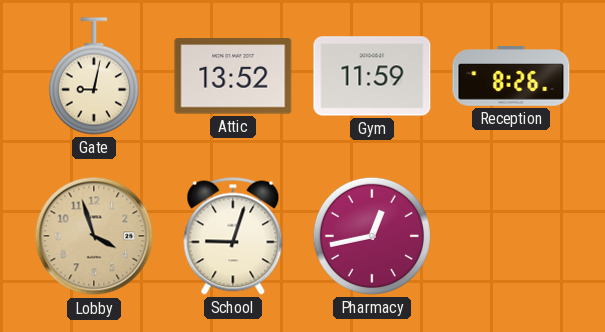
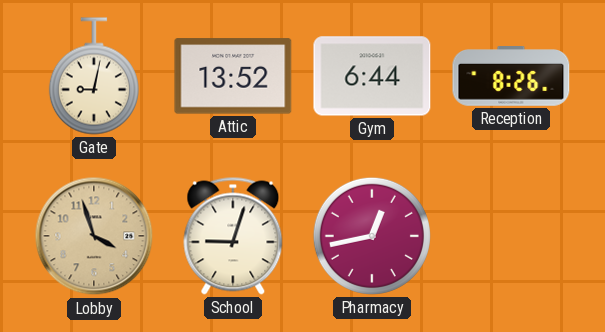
Gym: 11:59 -> 6:44
